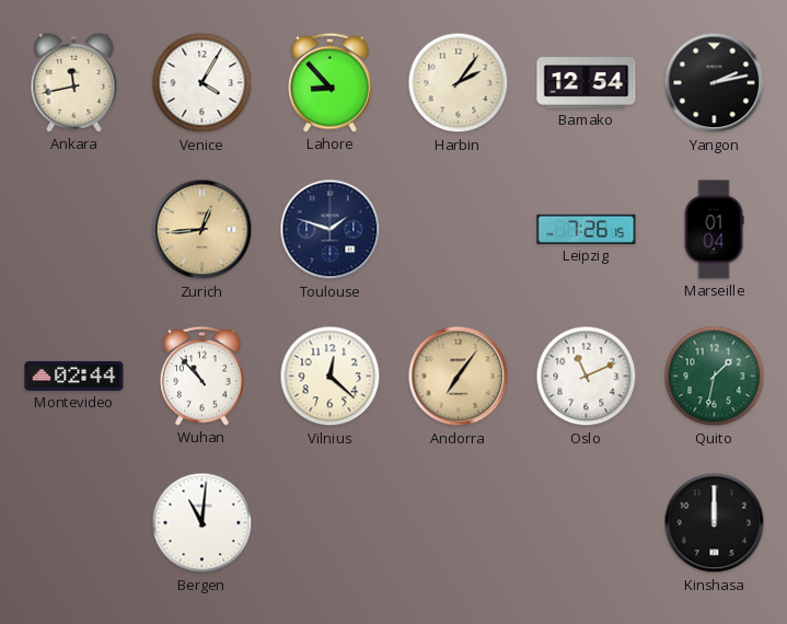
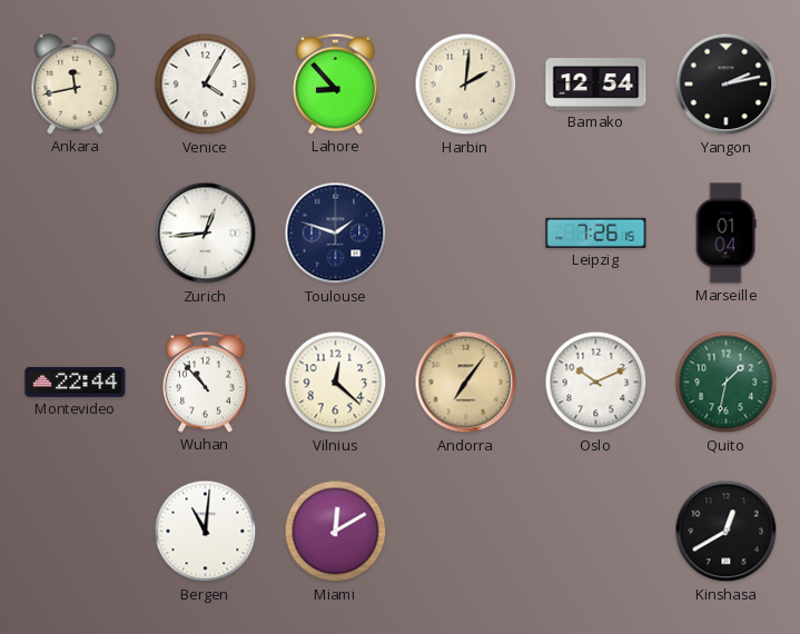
Harbin: 2:06 -> 2:01
Zurich dial: champagne -> white
Montevideo: 02:44 -> 22:44
Oslo: 11:11 -> 10:11
Miami: none -> 12:10
Kinshasa: 12:00 -> 12:40
